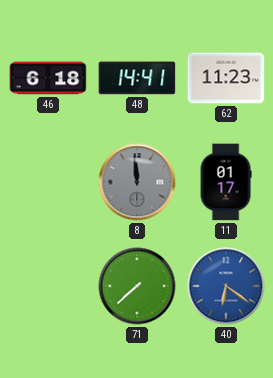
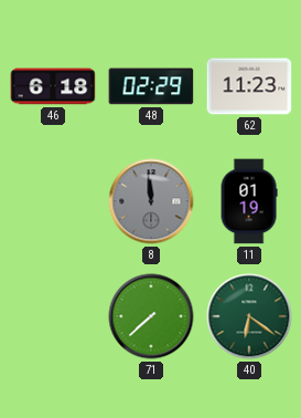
48: 14:41 -> 02:29
11: 01:17 -> 01:19
40 dial: blue -> green
